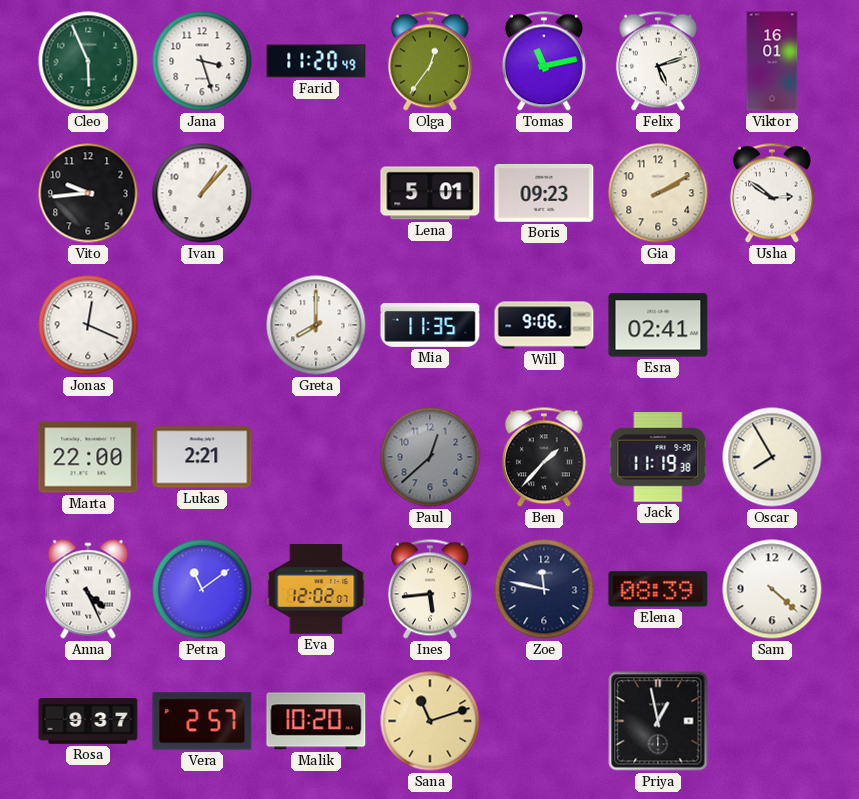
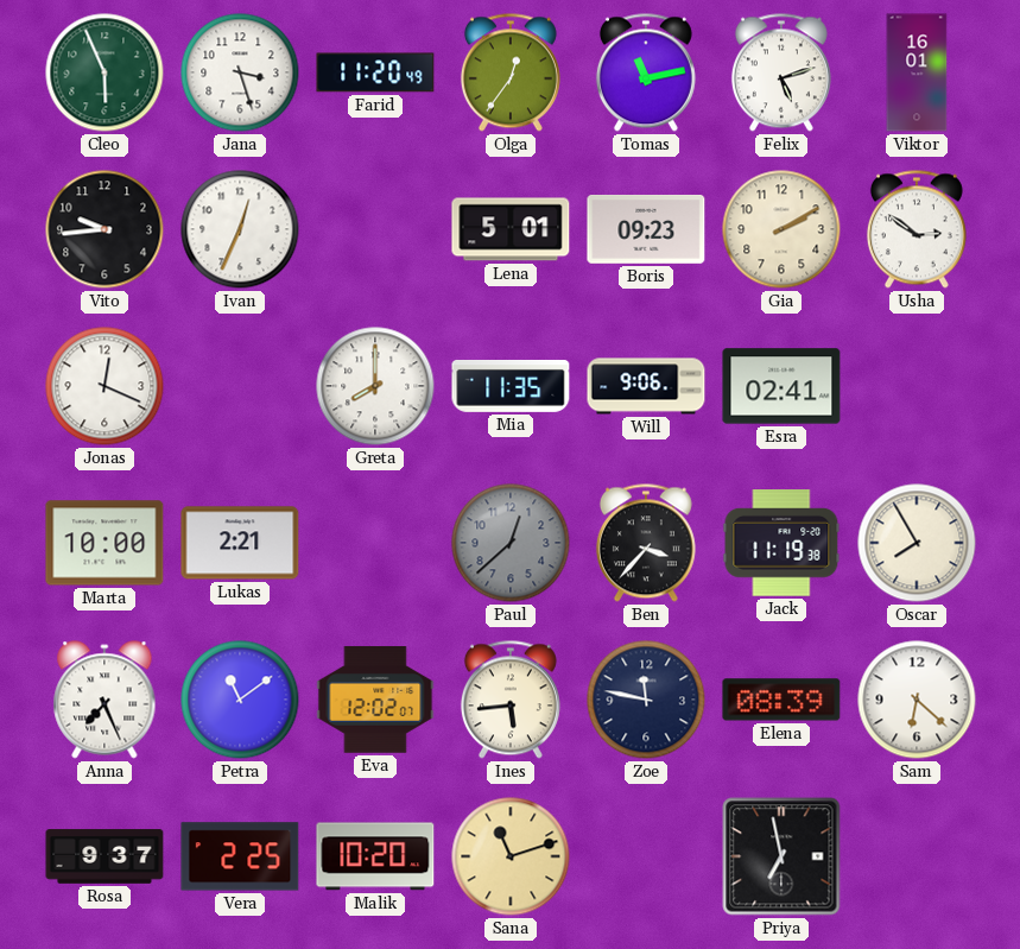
Ivan: 1:07 -> 12:34
Marta: 22:00 -> 10:00
Ben: 1:37 -> 3:37
Anna: 4:26 -> 7:26
Sam: 4:22 -> 6:22
Vera: 2:57 -> 2:25
Priya: 12:58 -> 6:58
